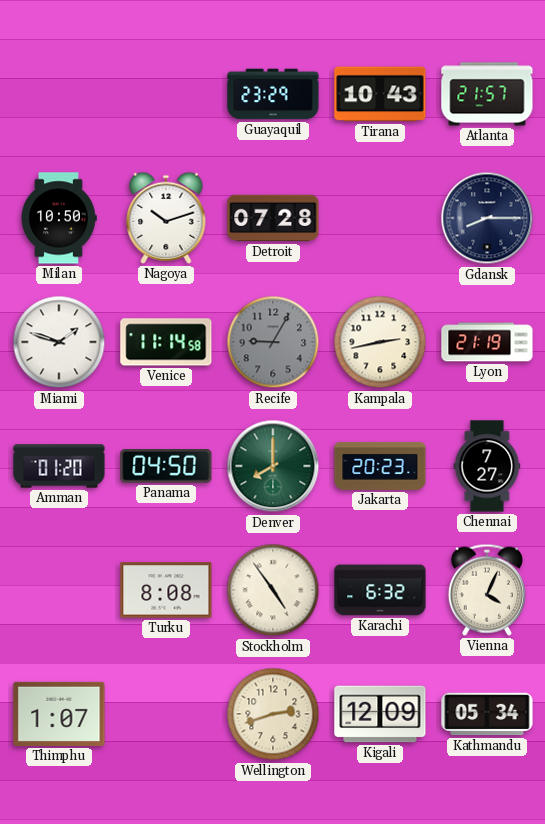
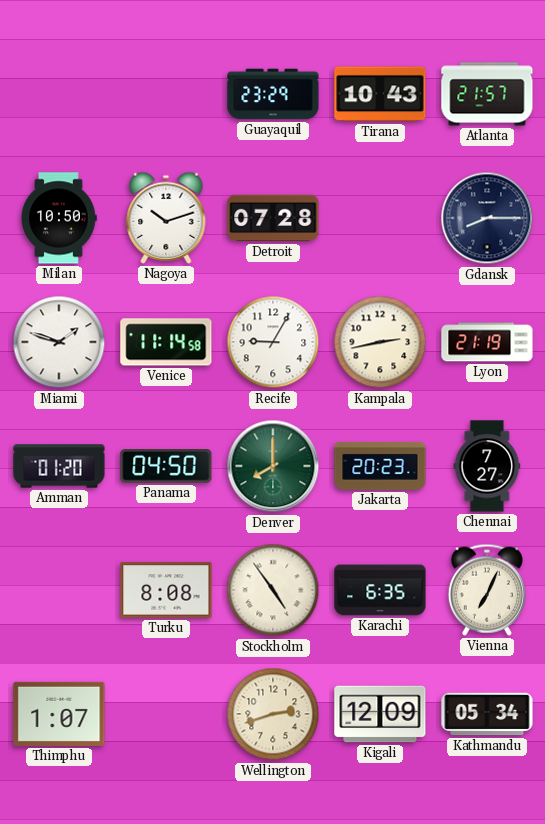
Recife dial: grey -> white
Karachi: 6:32 -> 6:35
Vienna: 4:04 -> 7:04
